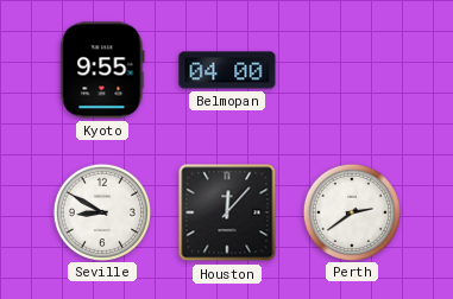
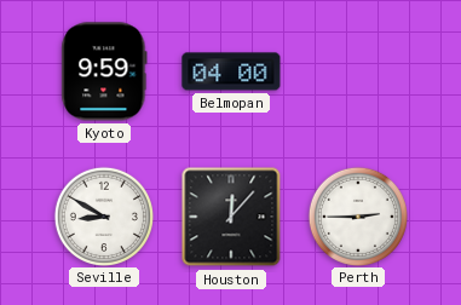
Kyoto: 9:55 -> 9:59
Perth: 2:39 -> 2:45
